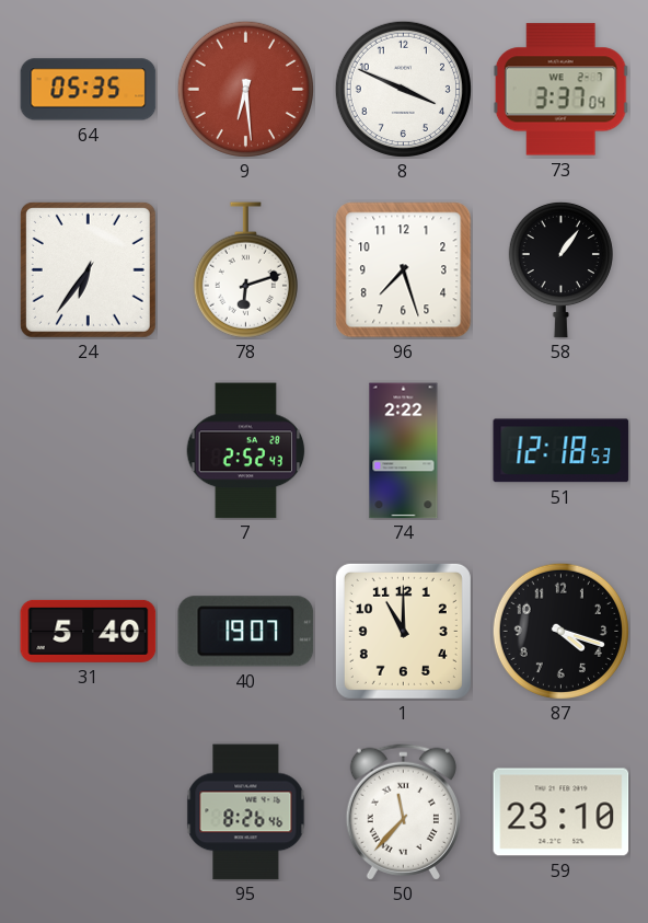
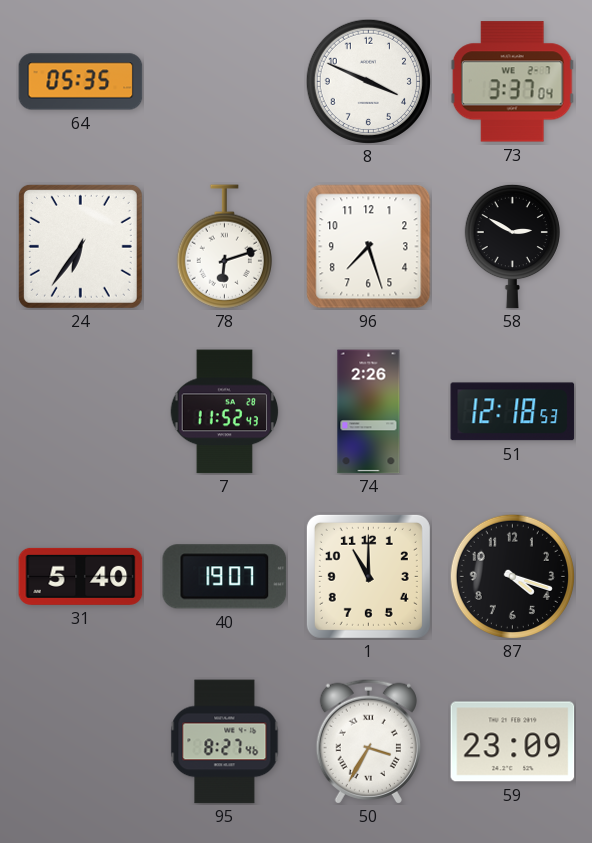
9: 6:29 -> none
58: 1:06 -> 2:50
7: 2:52 -> 11:52
74: 2:22 -> 2:26
95: 8:26 -> 8:27
50: 11:37 -> 3:35
59: 23:10 -> 23:09
